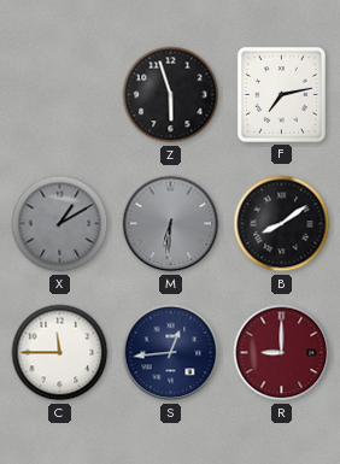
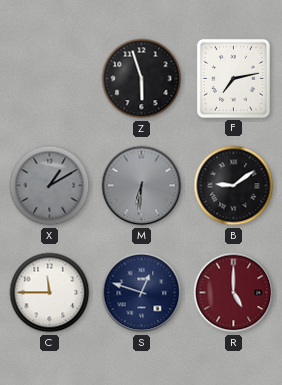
B: 8:09 -> 9:09
S: 12:44 -> 12:48
R: 9:00 -> 5:00
